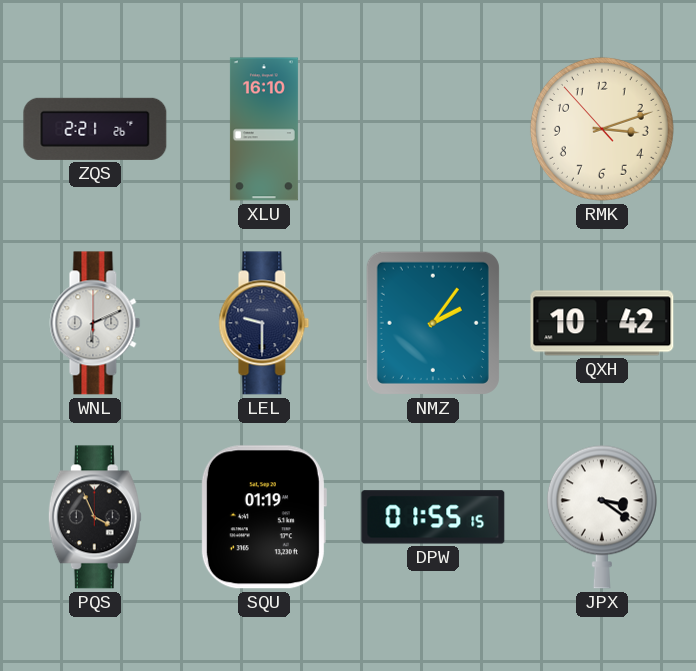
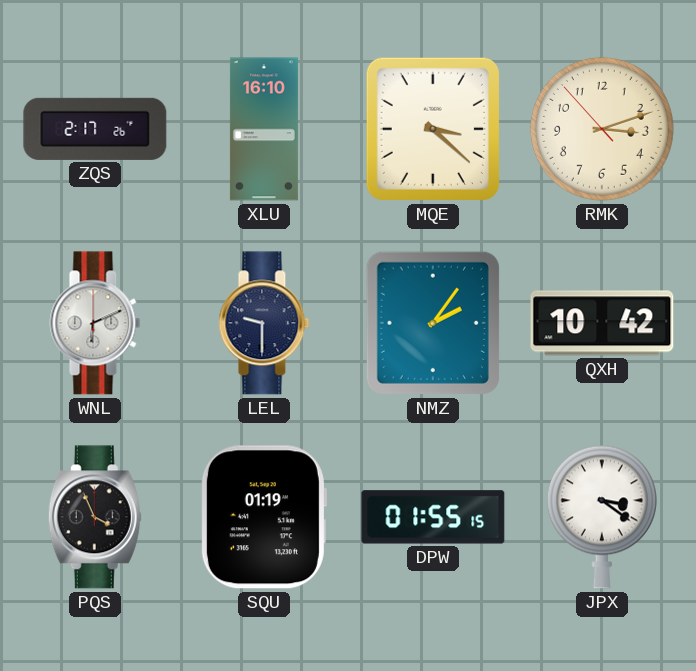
ZQS: 2:21 -> 2:17
MQE: none -> 3:22
